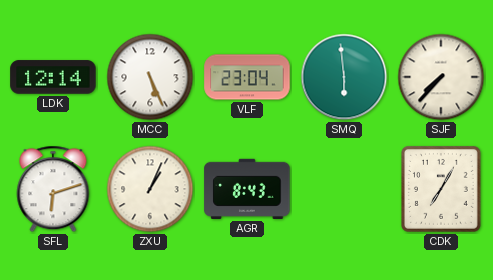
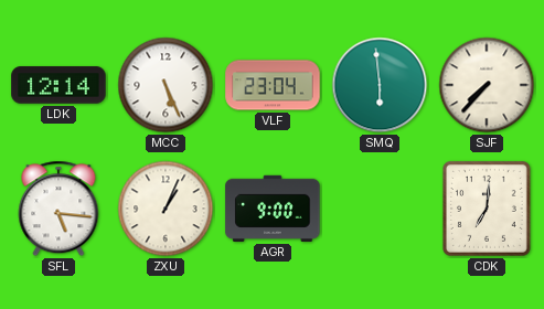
SFL: 6:12 -> 5:16
AGR: 8:43 -> 9:00
CDK: 7:05 -> 7:01
